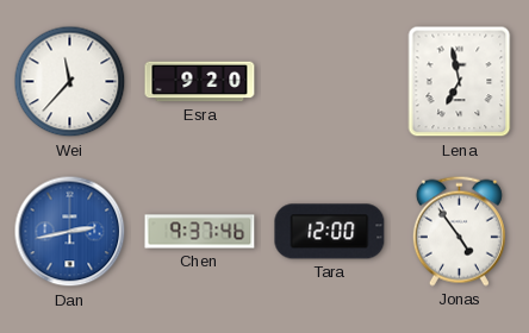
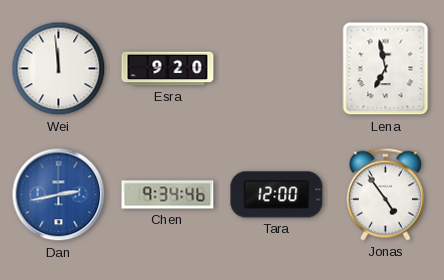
Wei: 11:37 -> 11:59
Chen: 9:37 -> 9:34
